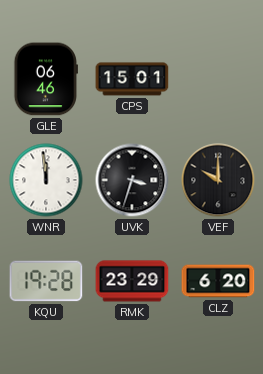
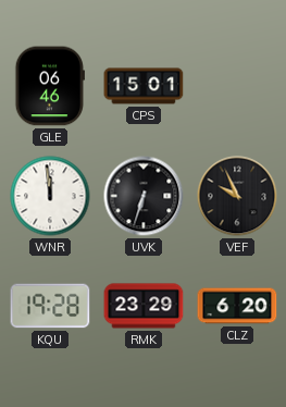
UVK: 3:33 -> 6:33
VEF: 10:00 -> 9:56
